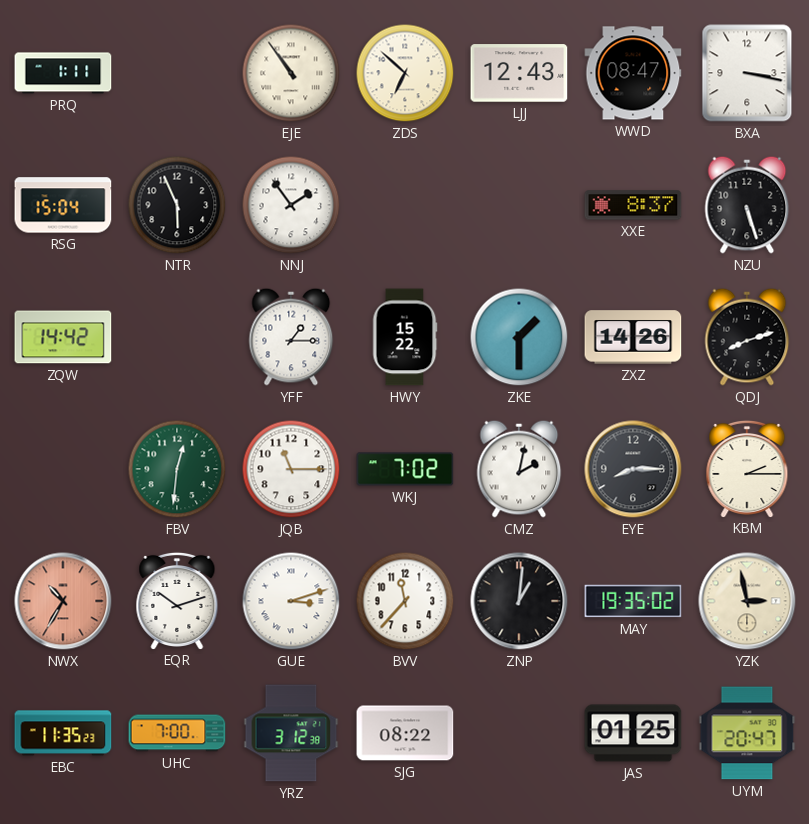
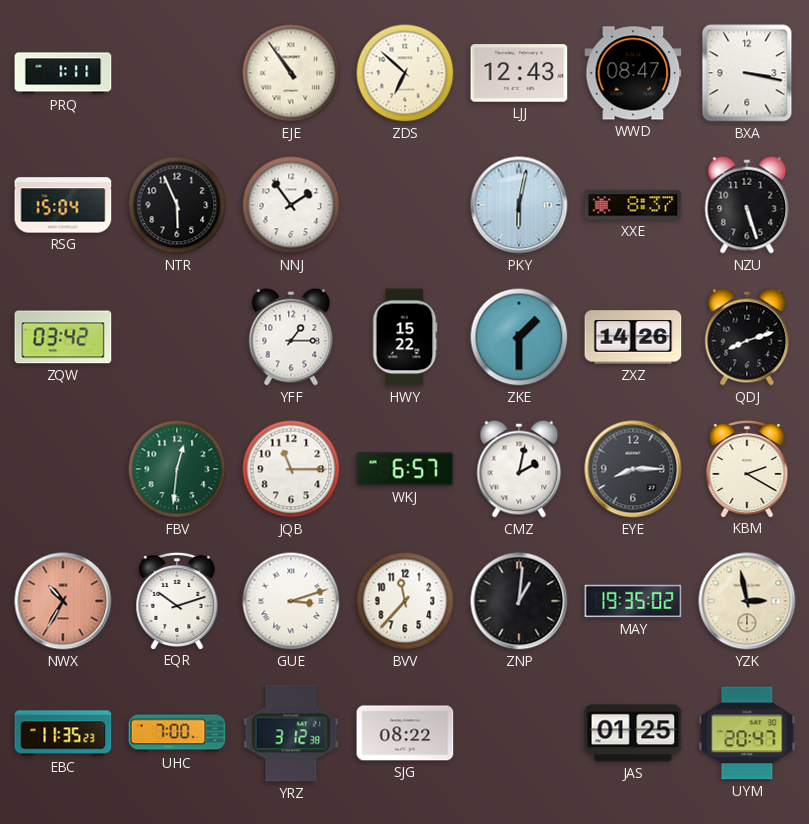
PKY: none -> 6:02
ZQW: 14:42 -> 03:42
WKJ: 7:02 -> 6:57
KBM: 2:15 -> 2:20
